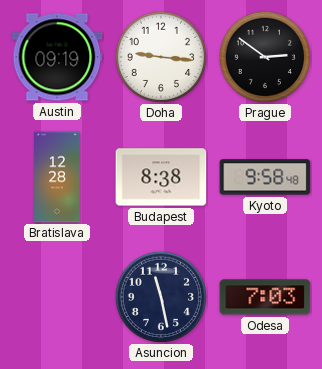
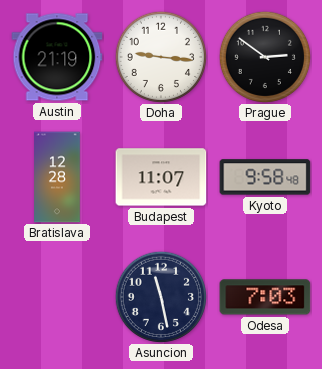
Austin: 09:19 -> 21:19
Budapest: 8:38 -> 11:07
